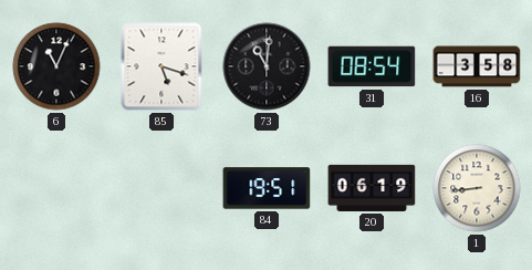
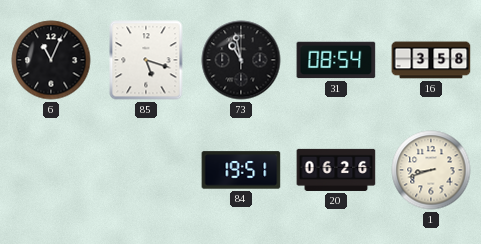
73: 11:01 -> 10:58
20: 06:19 -> 06:26
1: 8:44 -> 8:42
